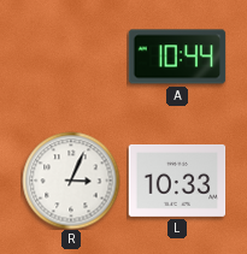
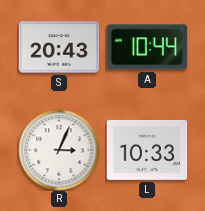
S: none -> 20:43
